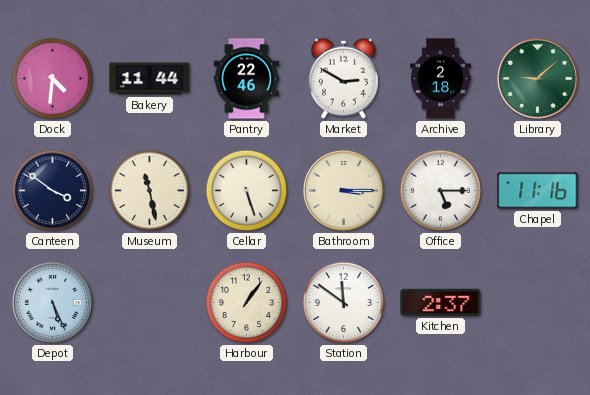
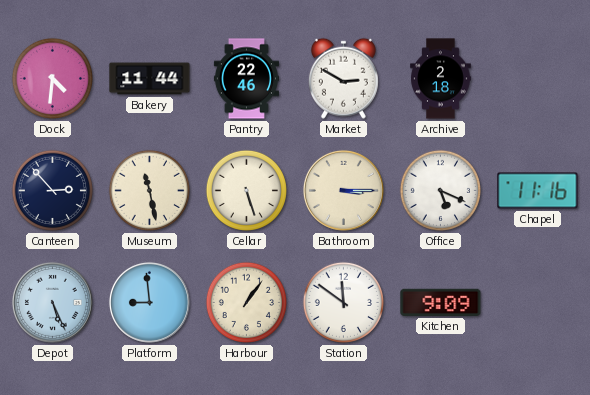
Library: 9:08 -> none
Canteen: 3:51 -> 2:53
Office: 5:15 -> 5:19
Platform: none -> 8:59
Kitchen: 2:37 -> 9:09
